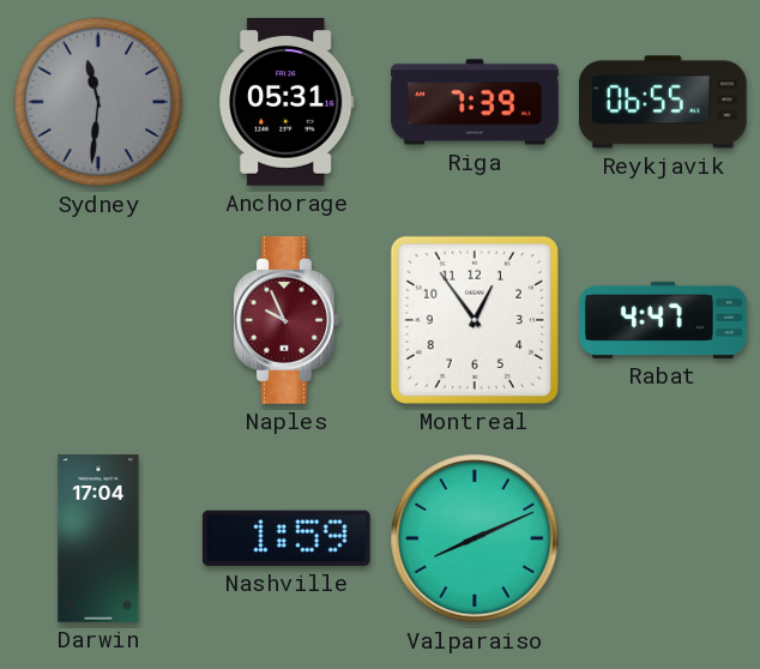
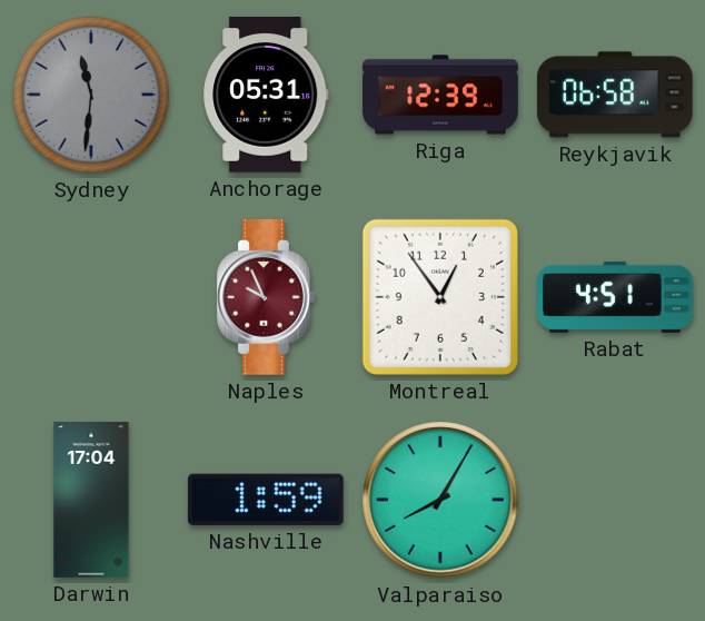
Riga: 7:39 -> 12:39
Reykjavik: 06:55 -> 06:58
Rabat: 4:47 -> 4:51
Valparaiso: 8:11 -> 8:05
